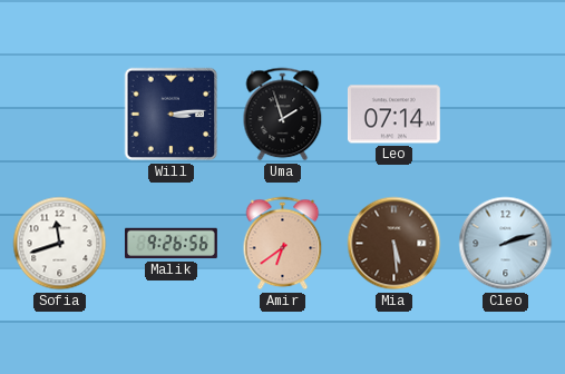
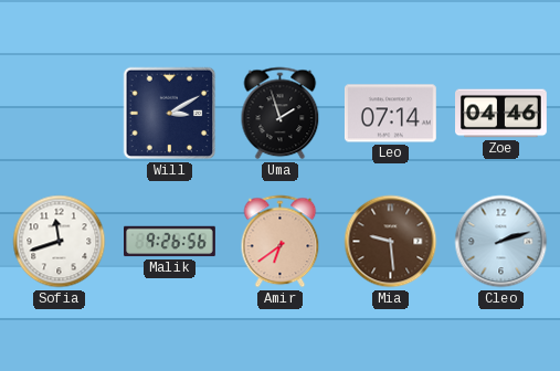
Will: 3:14 -> 3:10
Zoe: none -> 04:46
Mia: 5:29 -> 9:29
